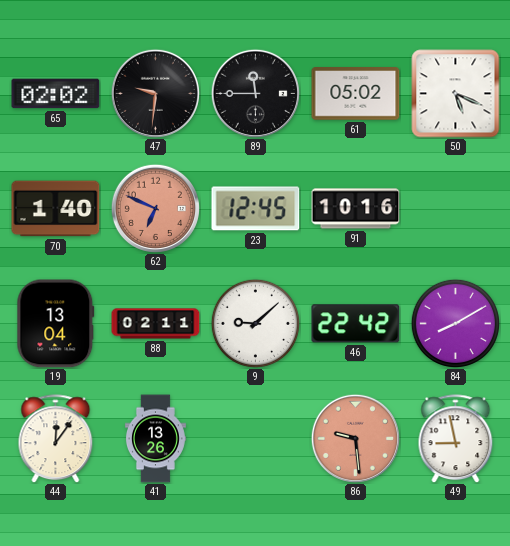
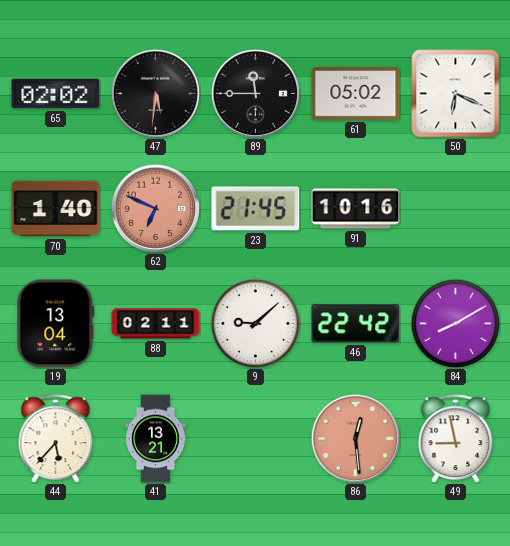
47: 9:31 -> 5:31
50: 5:19 -> 6:19
23: 12:45 -> 21:45
44: 12:06 -> 5:37
41: 13:26 -> 13:21
86: 9:29 -> 12:29
